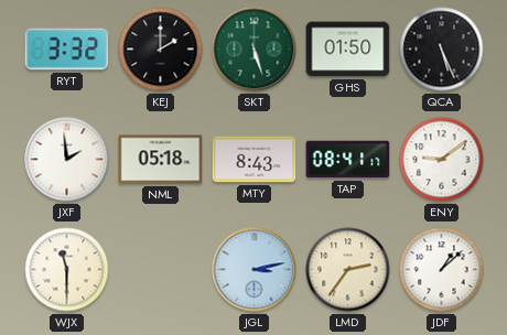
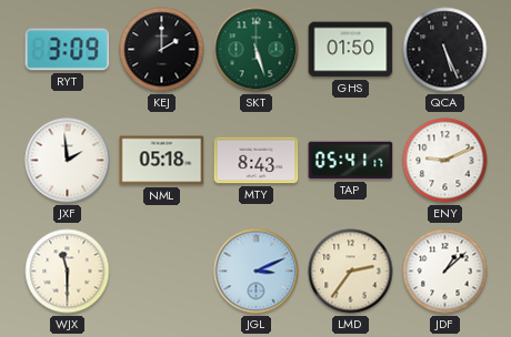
RYT: 3:32 -> 3:09
TAP: 08:41 -> 05:41
ENY: 9:09 -> 9:11
JGL: 3:13 -> 3:11
